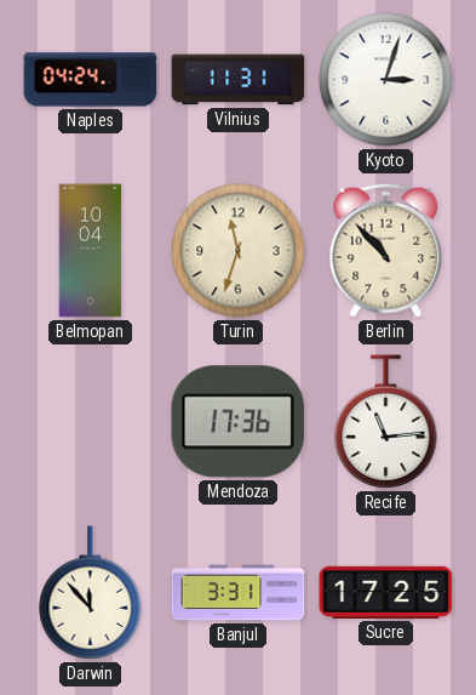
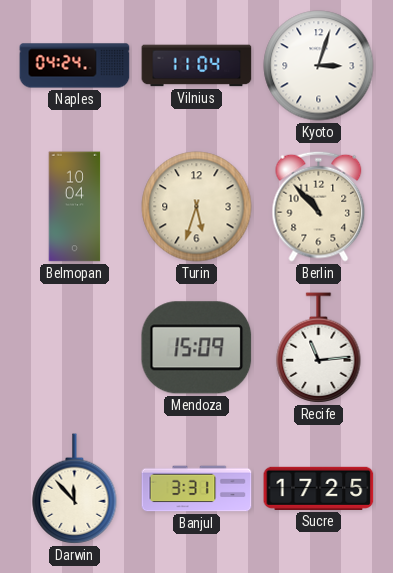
Vilnius: 11:31 -> 11:04
Turin: 11:33 -> 5:33
Mendoza: 17:36 -> 15:09
